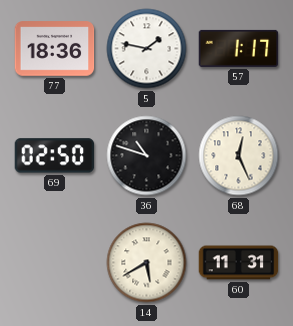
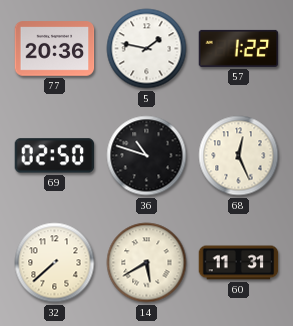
77: 18:36 -> 20:36
57: 1:17 -> 1:22
32: none -> 7:38
